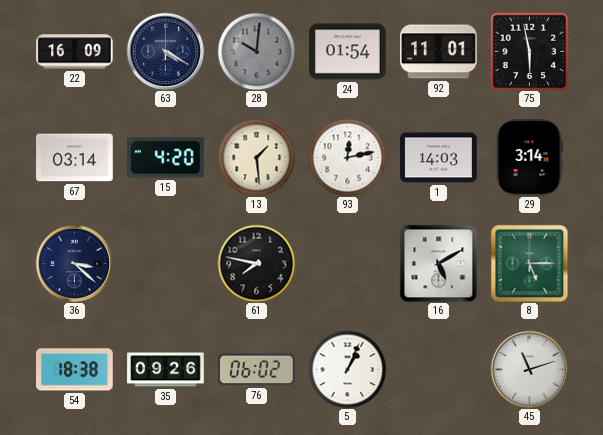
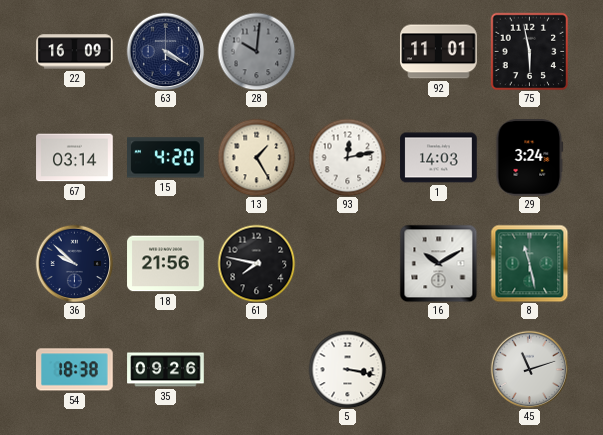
24: 01:54 -> none
13: 1:29 -> 1:25
29: 3:14 -> 3:24
36: 3:22 -> 9:52
18: none -> 21:56
16: 5:10 -> 10:10
8: 5:15 -> 11:28
76: 06:02 -> none
5: 1:04 -> 3:17
